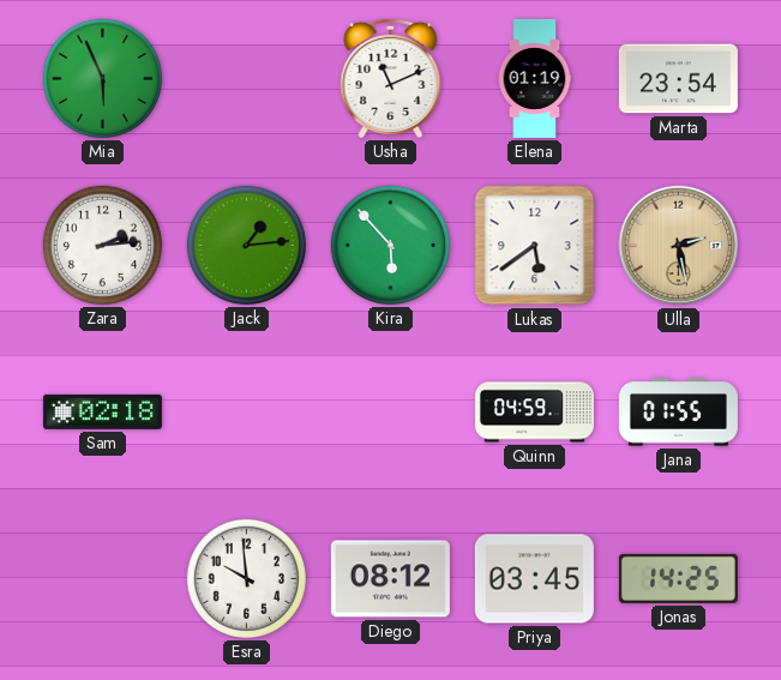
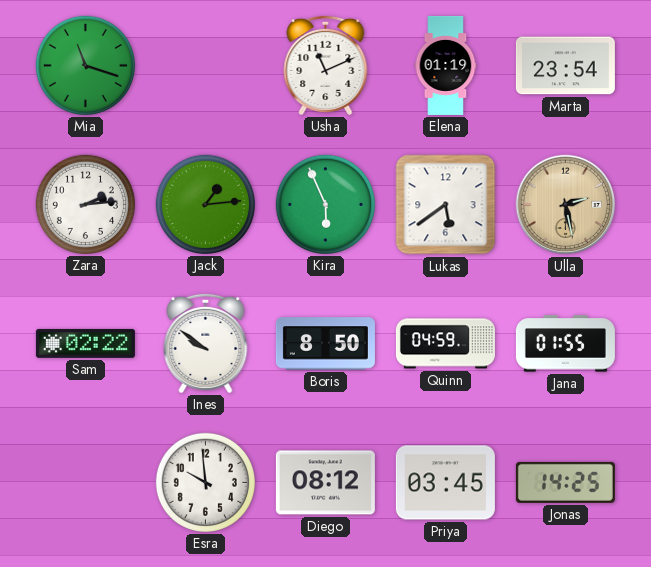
Mia: 5:56 -> 11:18
Kira: 5:53 -> 5:56
Sam: 02:18 -> 02:22
Ines: none -> 9:51
Boris: none -> 8:50
